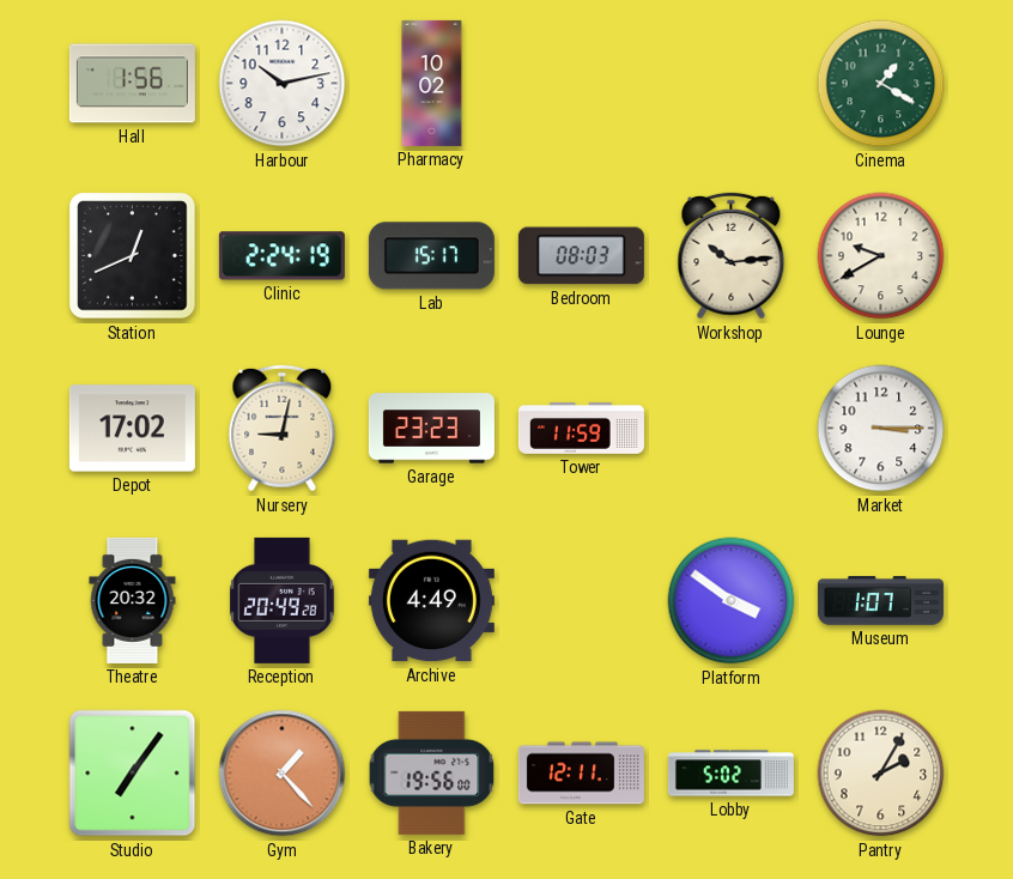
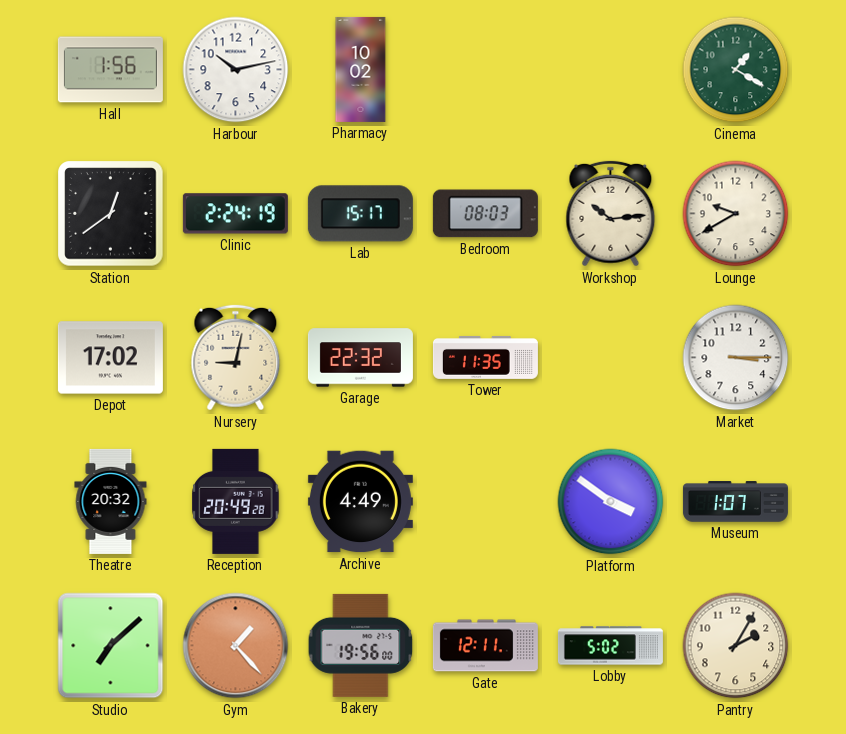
Station: 12:41 -> 12:39
Garage: 23:23 -> 22:32
Tower: 11:59 -> 11:35
Studio: 7:06 -> 7:08
